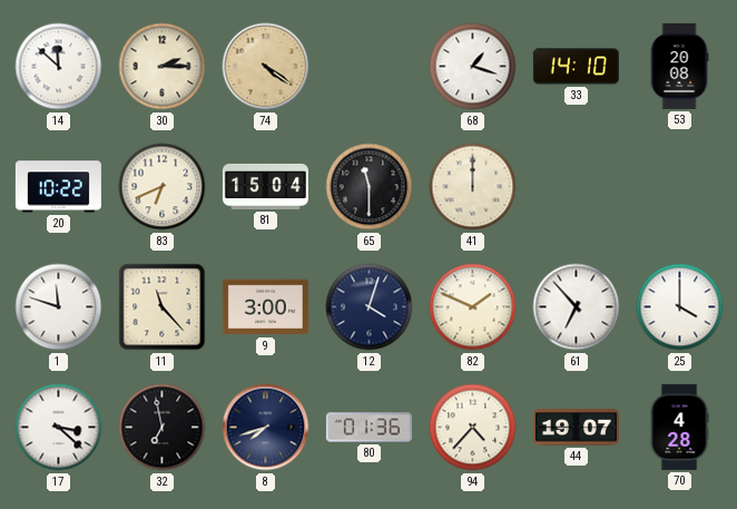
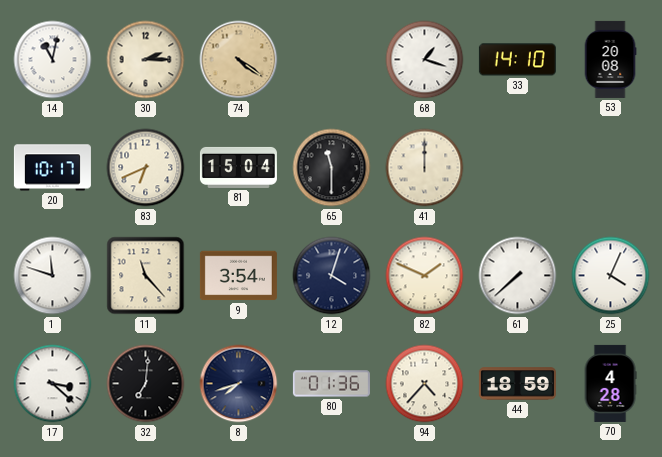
14: 11:52 -> 11:02
20: 10:22 -> 10:17
9: 3:00 -> 3:54
61: 6:53 -> 7:38
25: 4:00 -> 4:04
32: 6:58 -> 7:01
44: 19:07 -> 18:59
